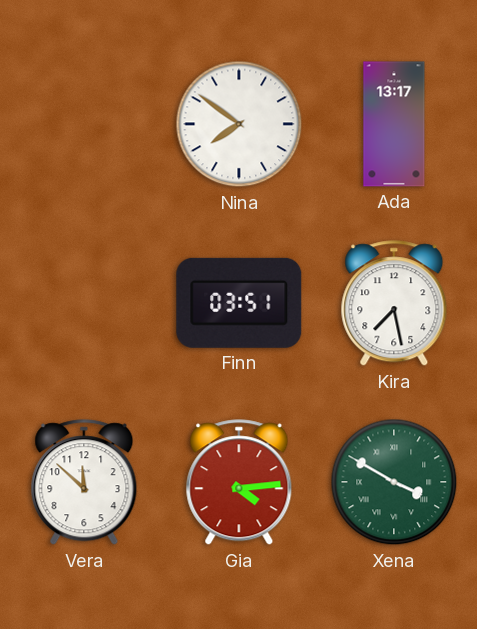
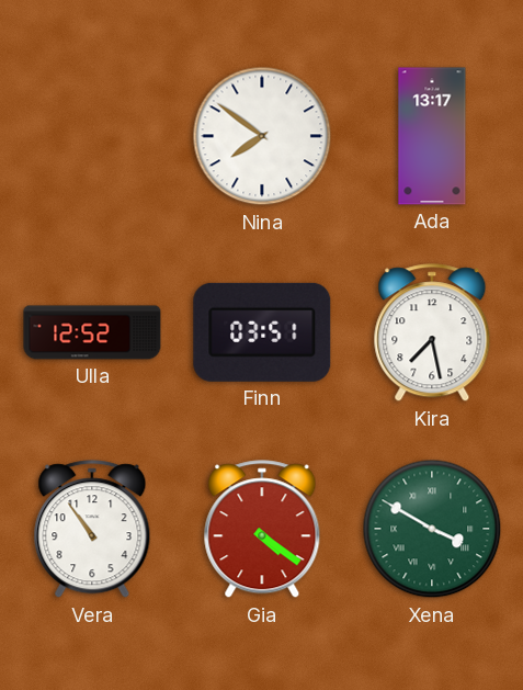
Ulla: none -> 12:52
Vera: 11:52 -> 10:54
Gia: 4:14 -> 4:21
